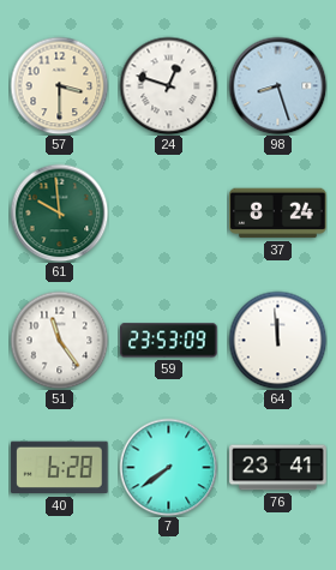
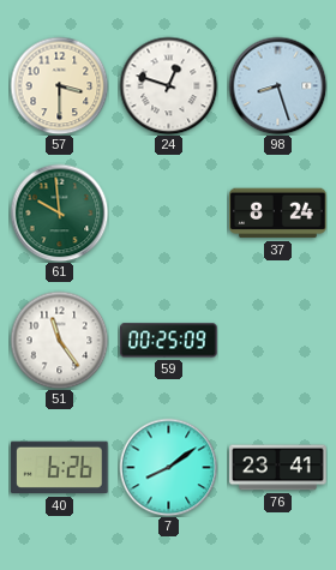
59: 23:53 -> 00:25
64: 11:59 -> none
40: 6:28 -> 6:26
7: 7:39 -> 8:09
